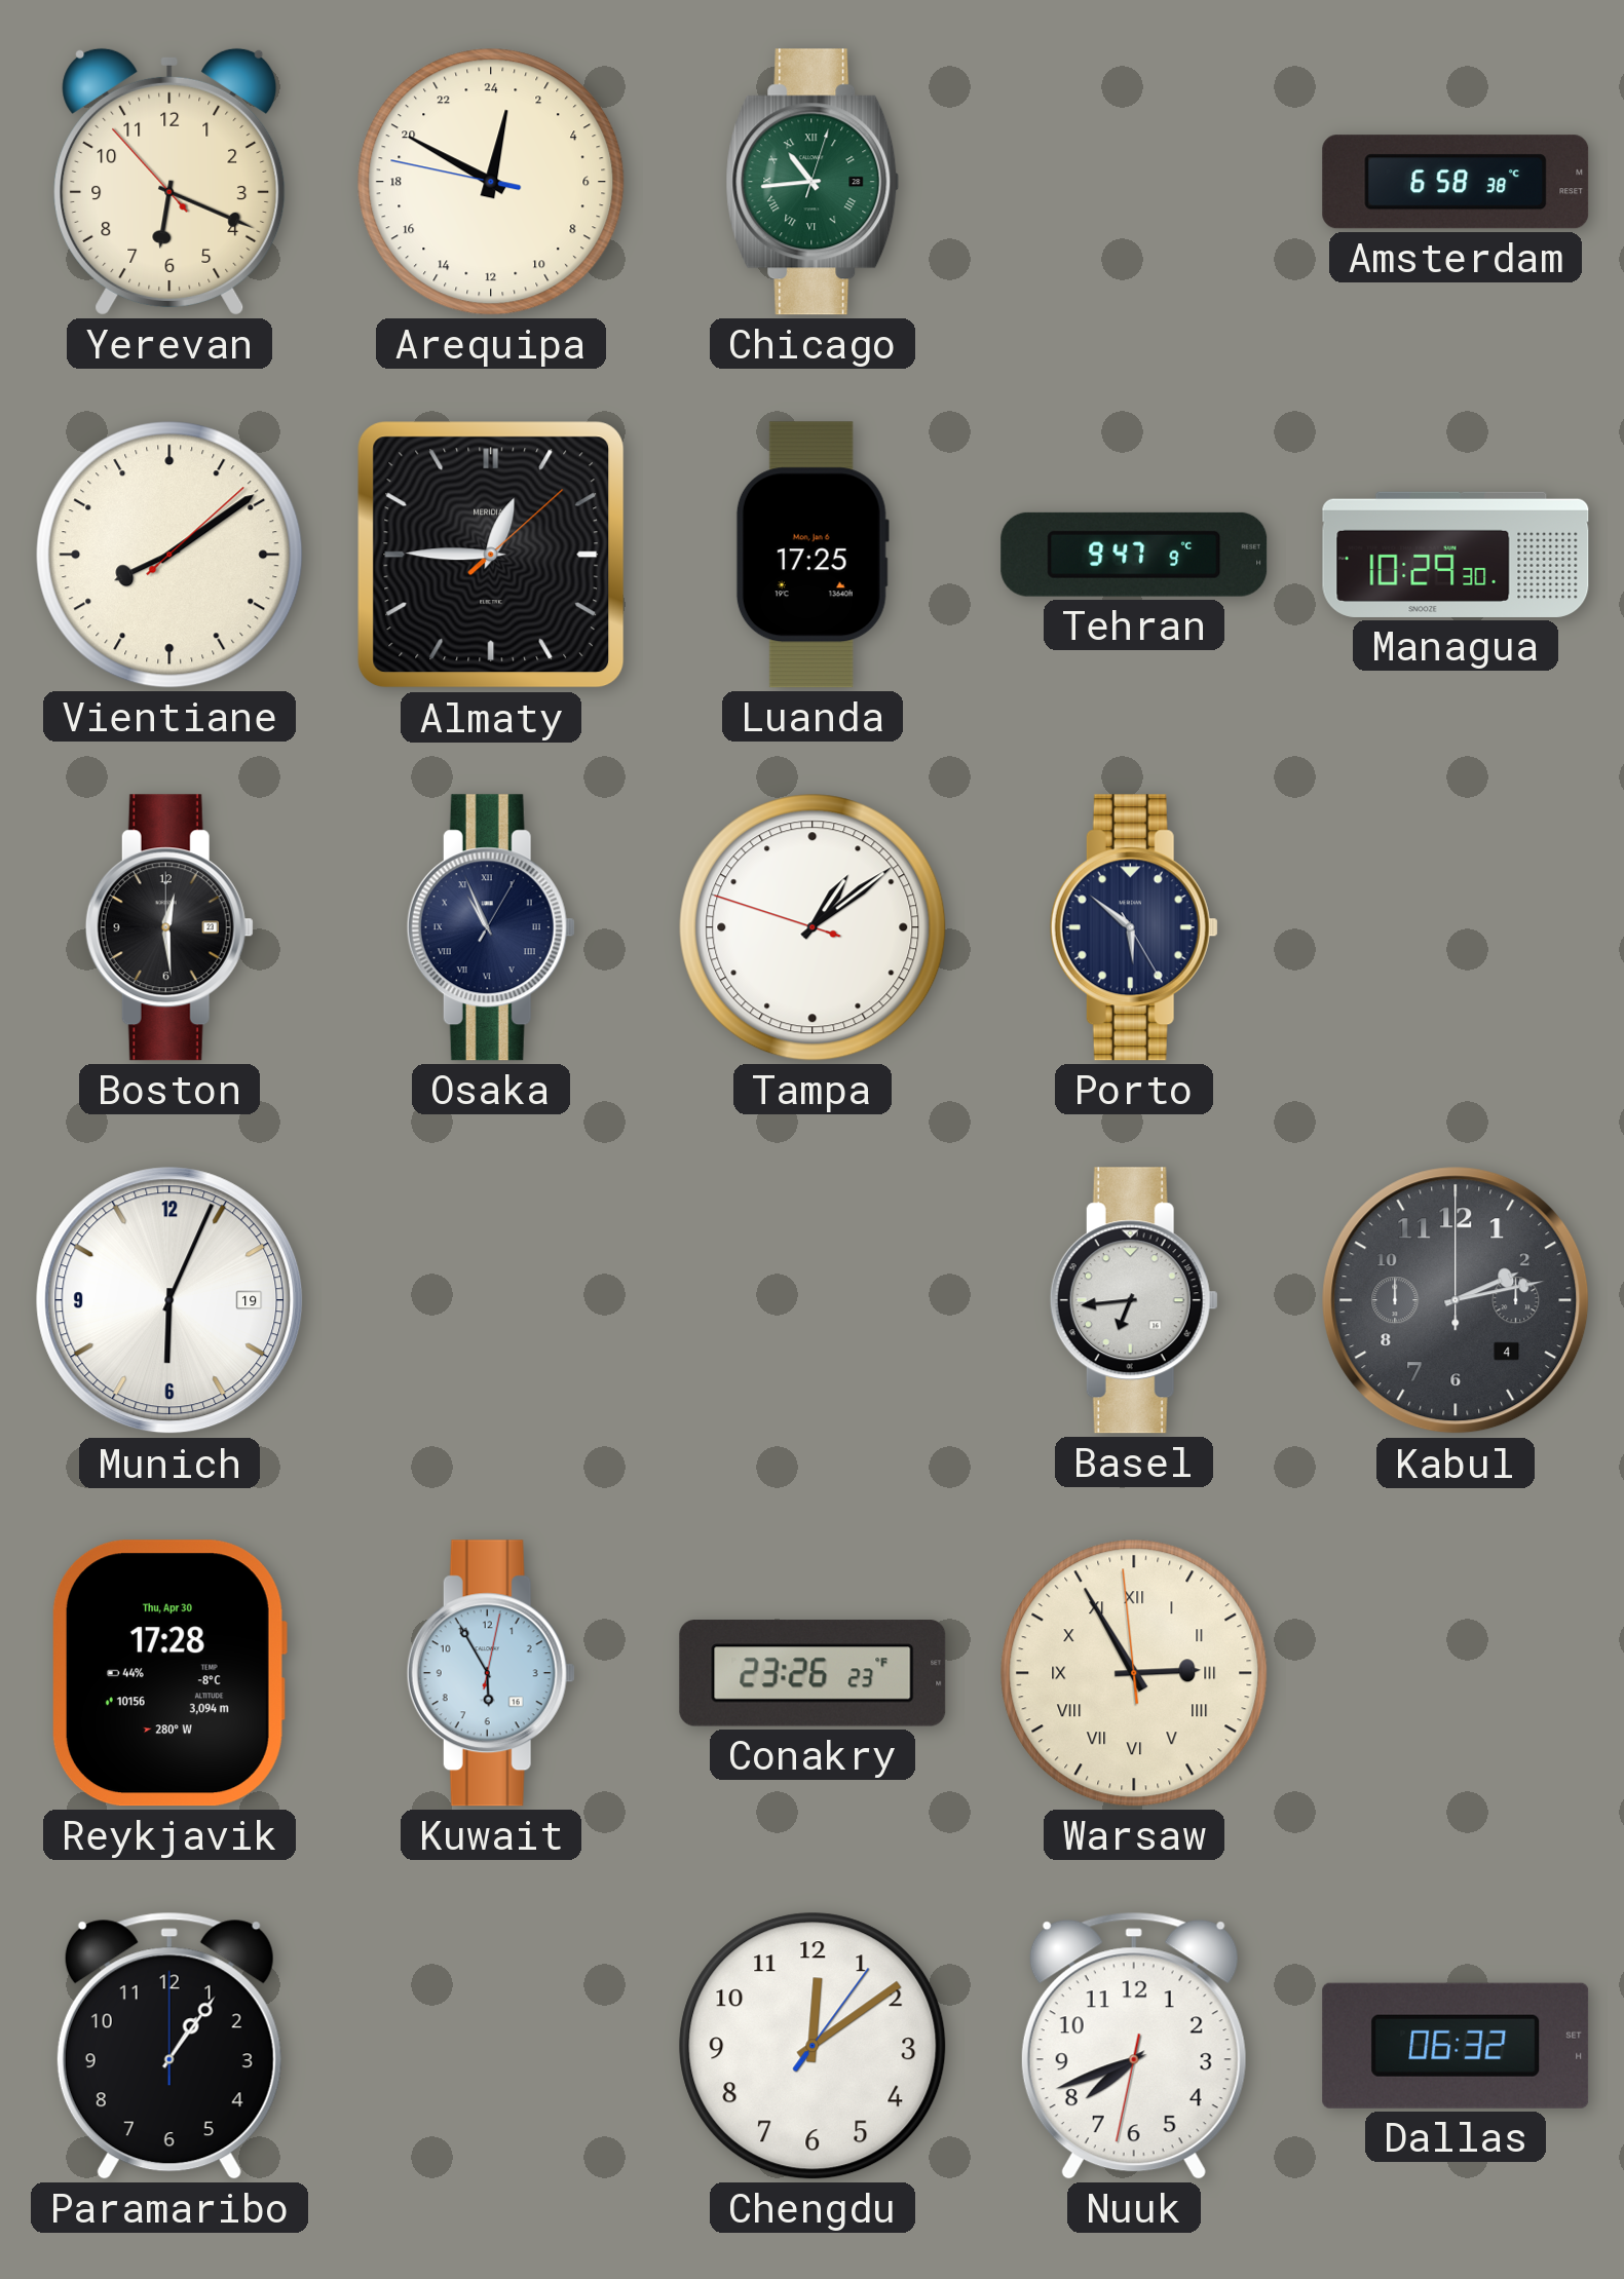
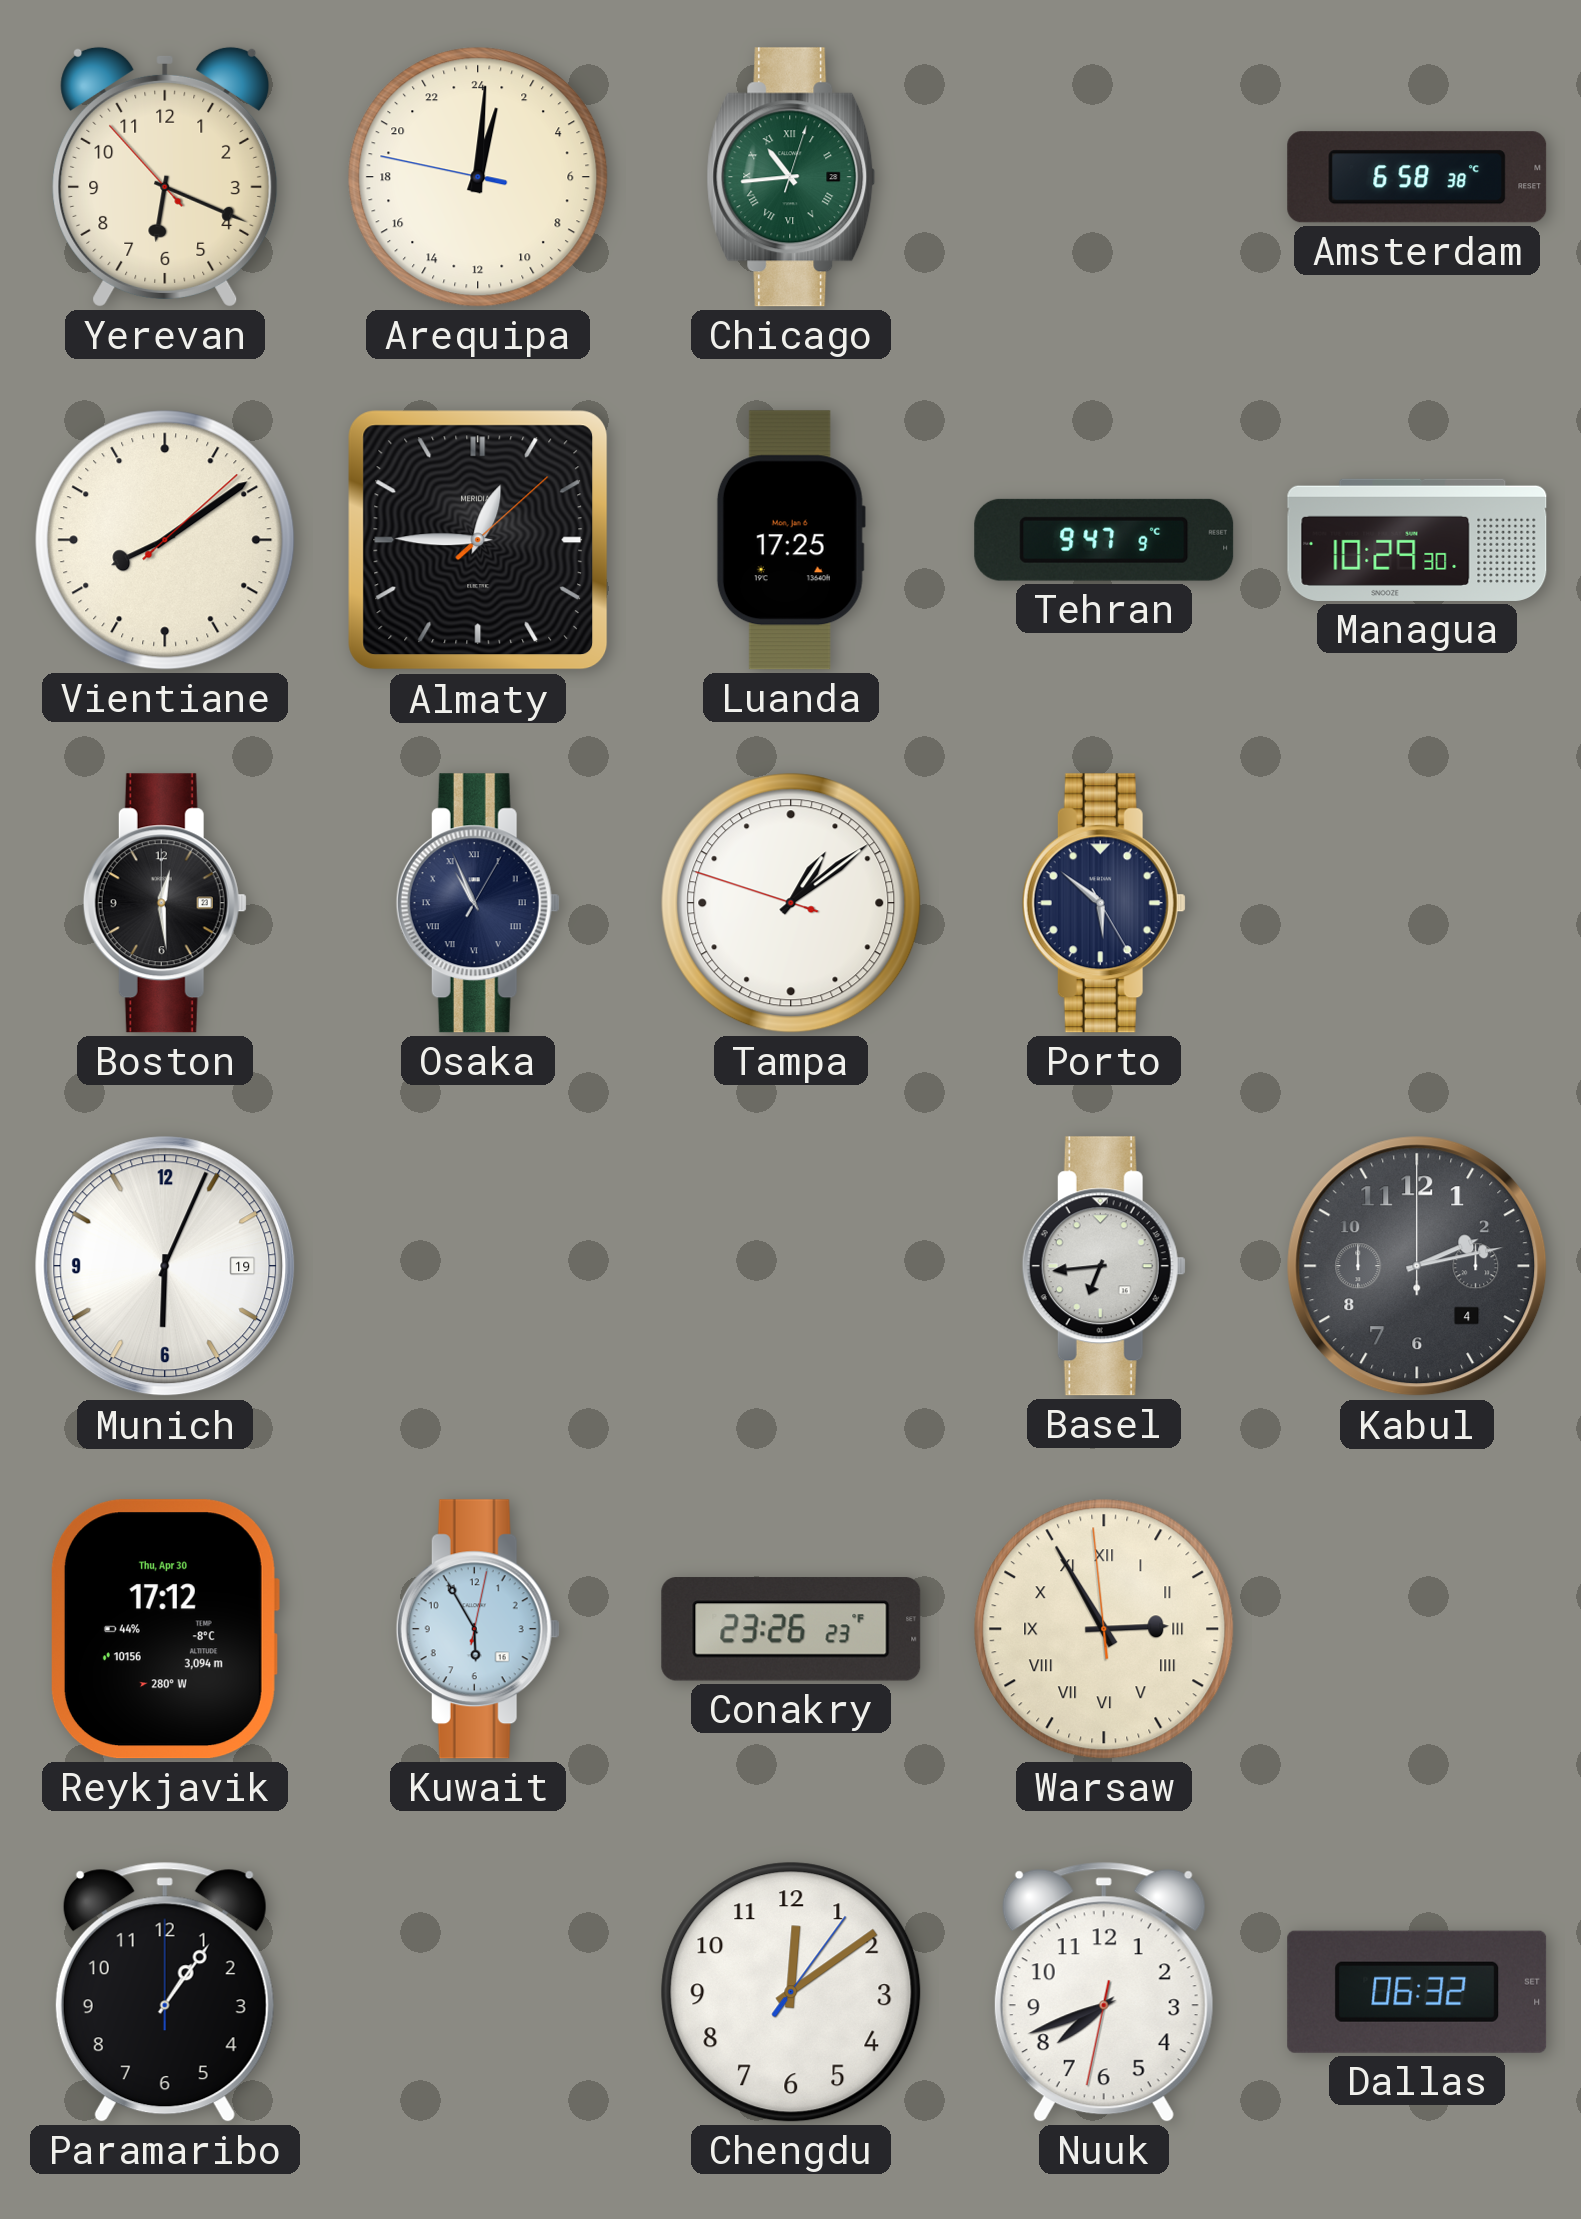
Arequipa: 0:49 -> 1:00
Reykjavik: 17:28 -> 17:12
